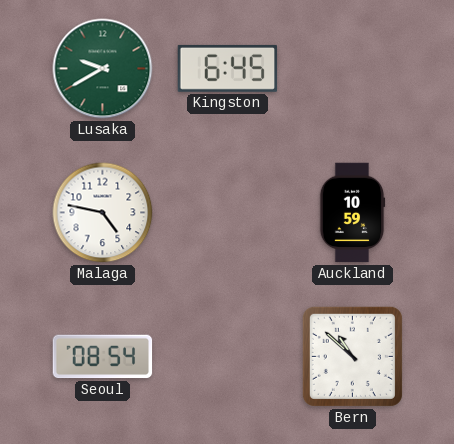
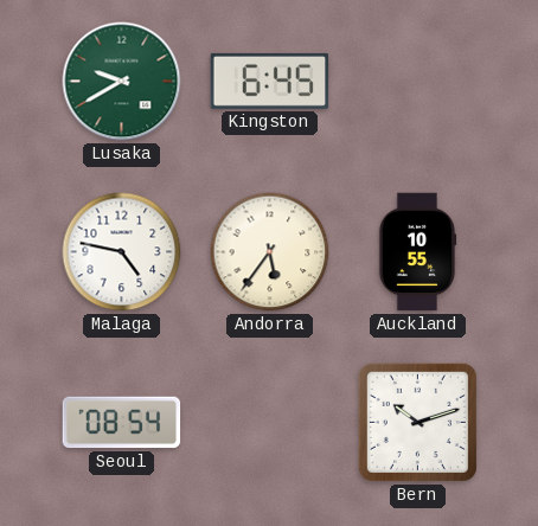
Andorra: none -> 5:36
Auckland: 10:59 -> 10:55
Bern: 10:52 -> 10:12
